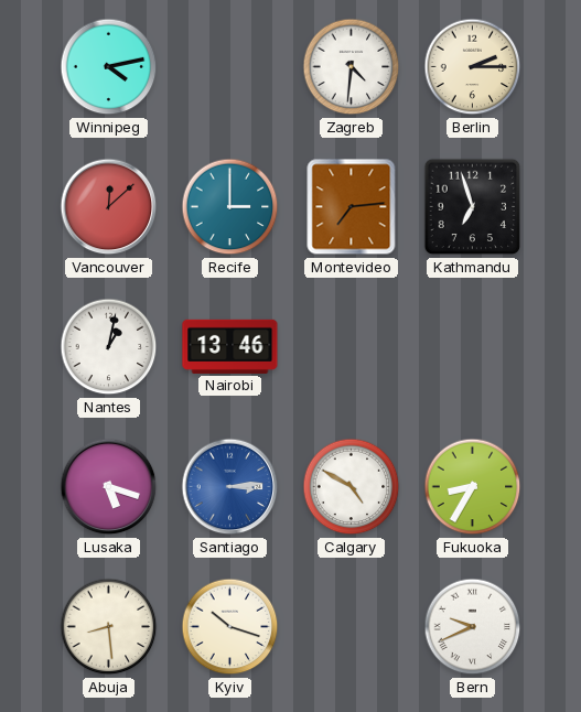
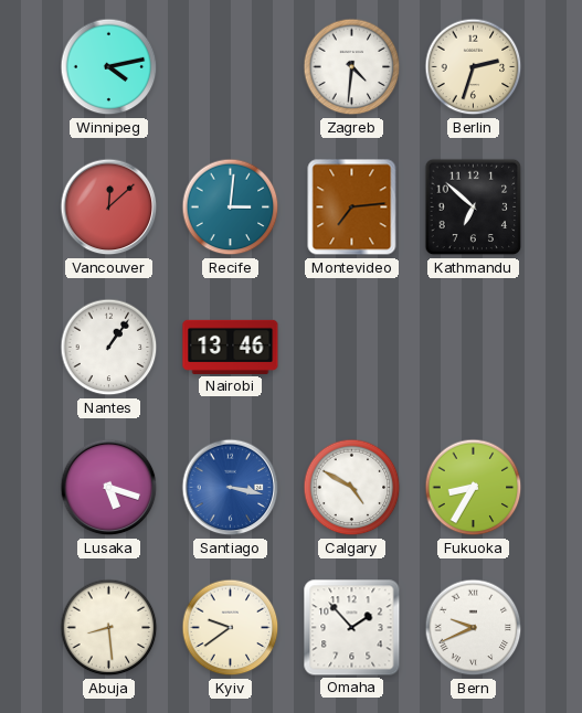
Berlin: 2:15 -> 2:33
Recife: 3:00 -> 3:01
Kathmandu: 6:57 -> 6:52
Nantes: 1:02 -> 1:06
Santiago: 3:14 -> 3:17
Kyiv: 10:18 -> 9:39
Omaha: none -> 1:53
